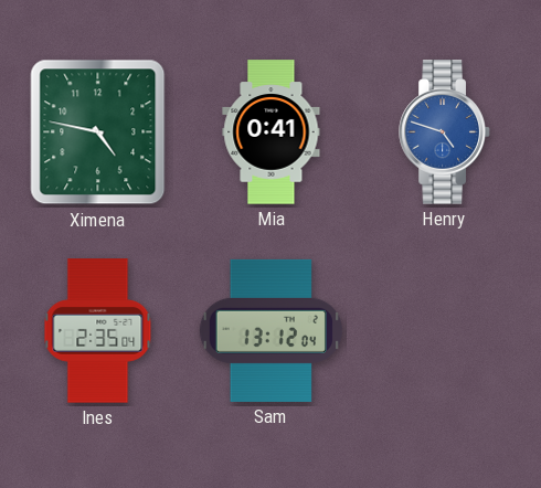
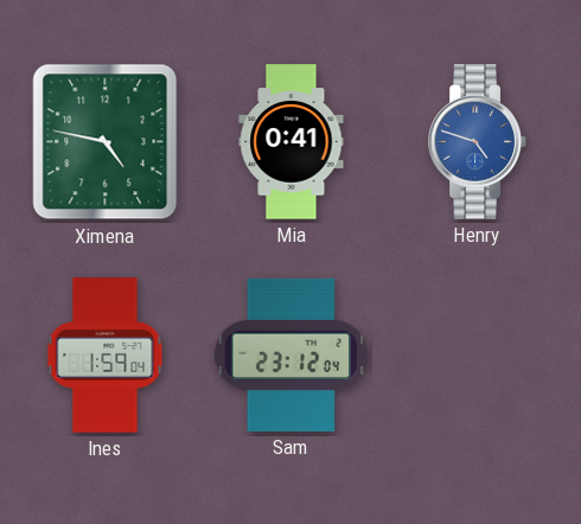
Ines: 2:35 -> 1:59
Sam: 13:12 -> 23:12
